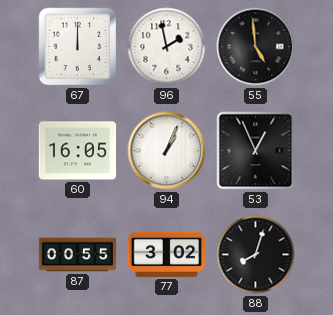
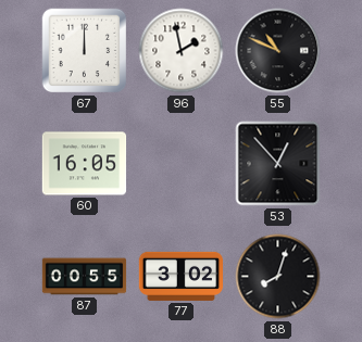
55: 4:59 -> 10:49
94: 1:04 -> none
53: 12:56 -> 12:53
